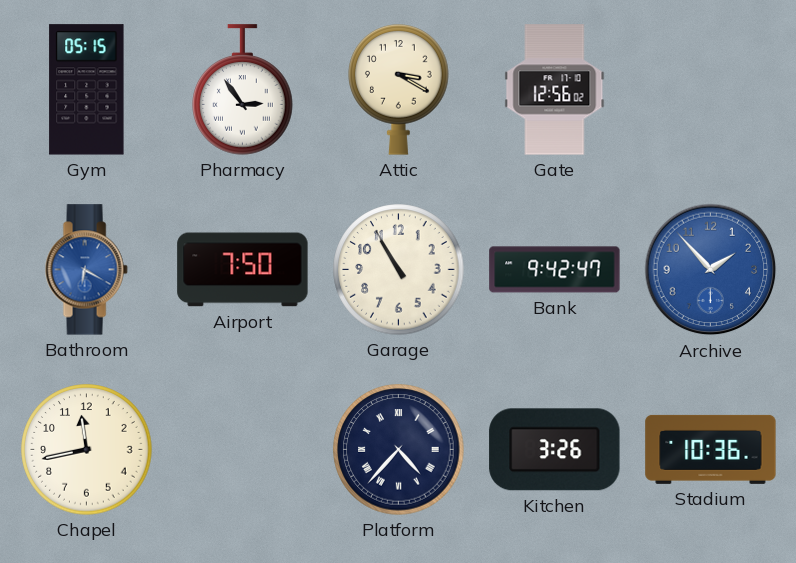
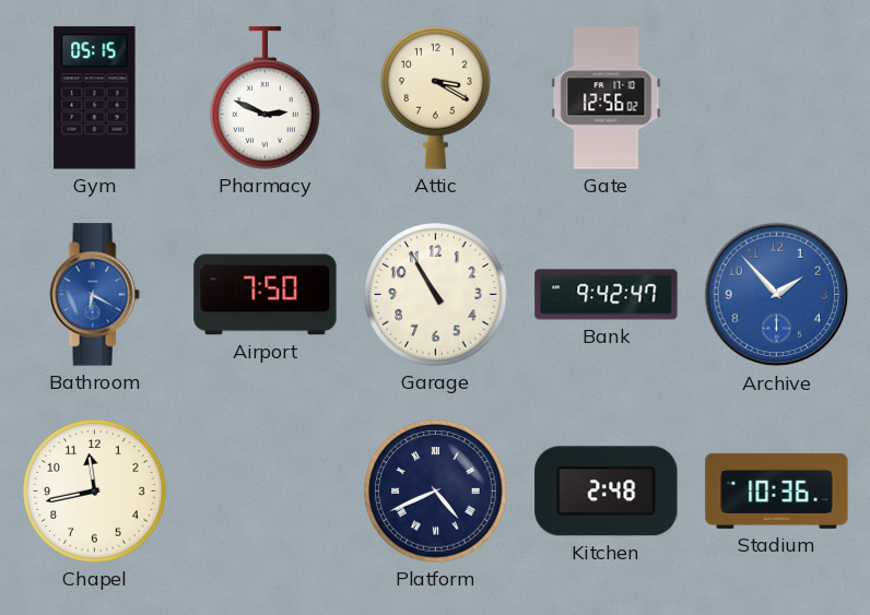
Pharmacy: 2:54 -> 2:49
Platform: 4:37 -> 4:41
Kitchen: 3:26 -> 2:48
